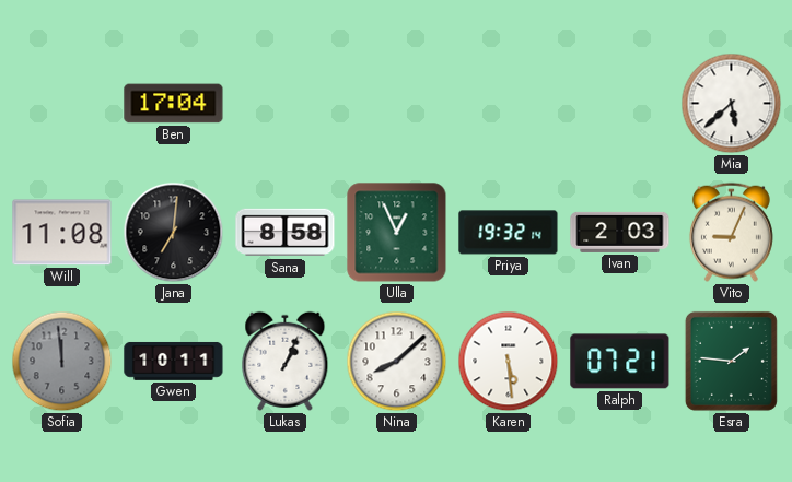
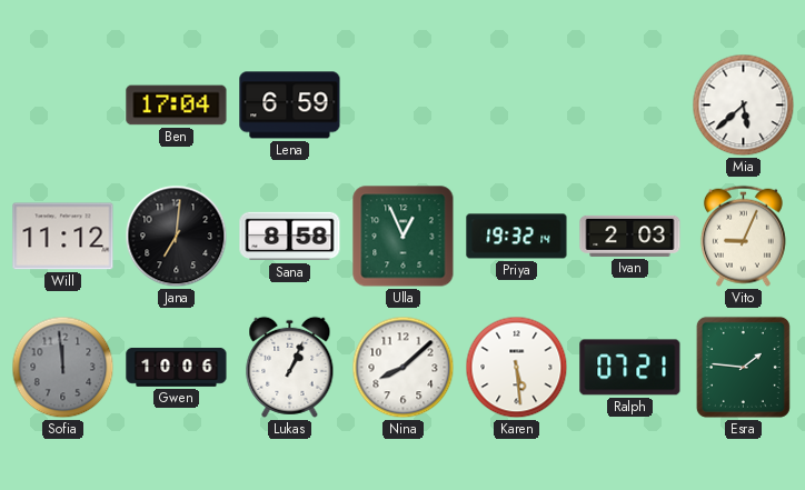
Lena: none -> 6:59
Will: 11:08 -> 11:12
Gwen: 10:11 -> 10:06
